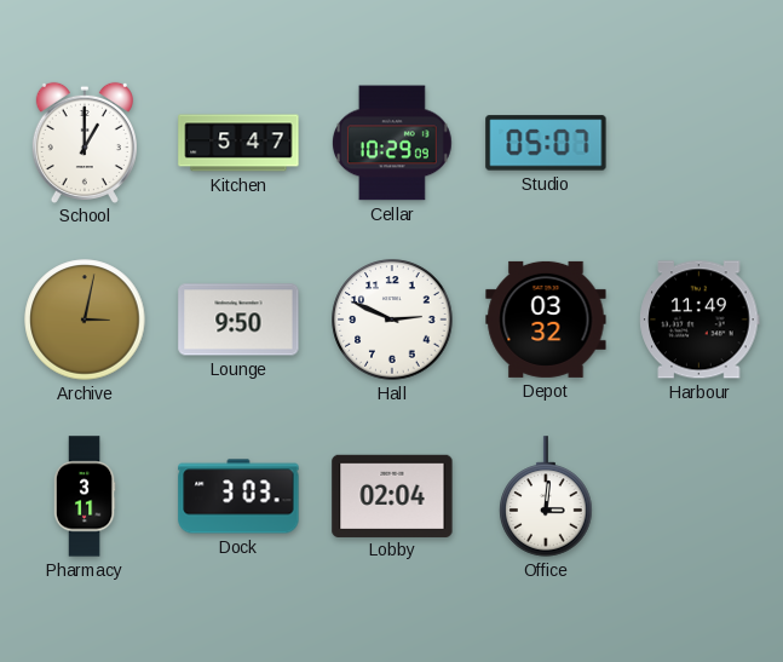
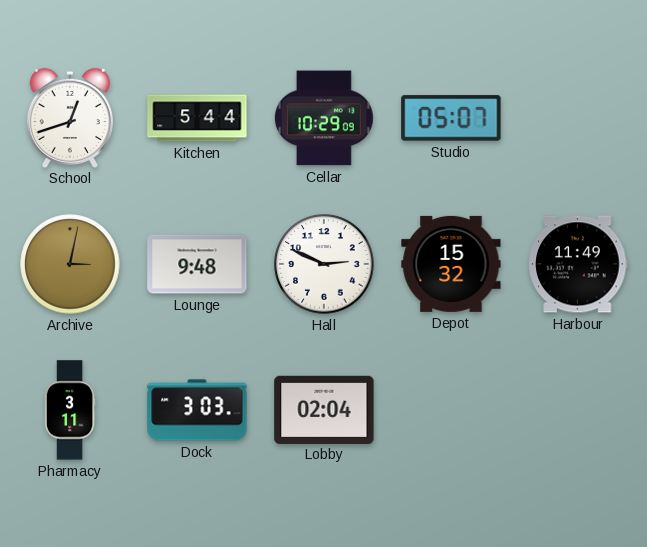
School: 1:00 -> 12:42
Kitchen: 5:47 -> 5:44
Lounge: 9:50 -> 9:48
Depot: 03:32 -> 15:32
Office: 3:01 -> none
